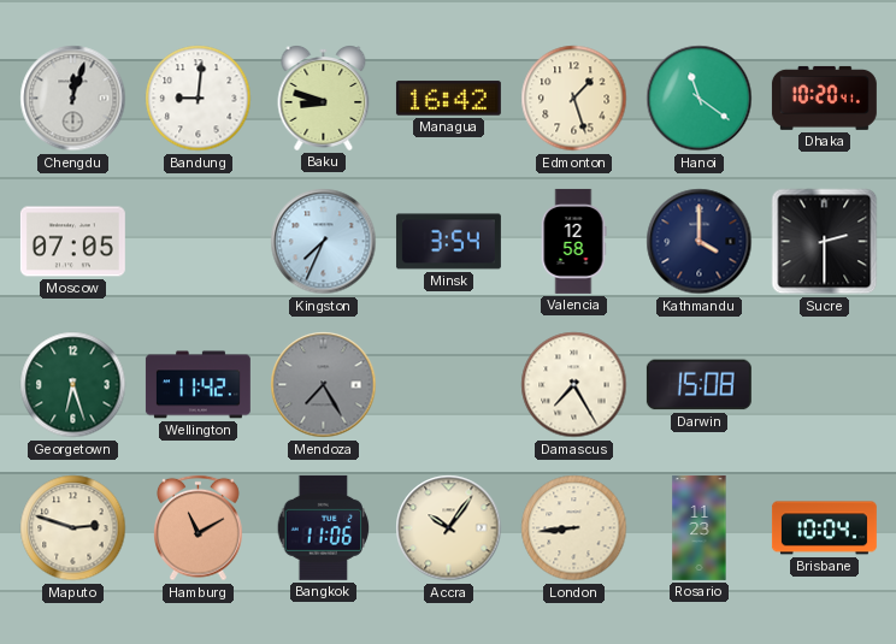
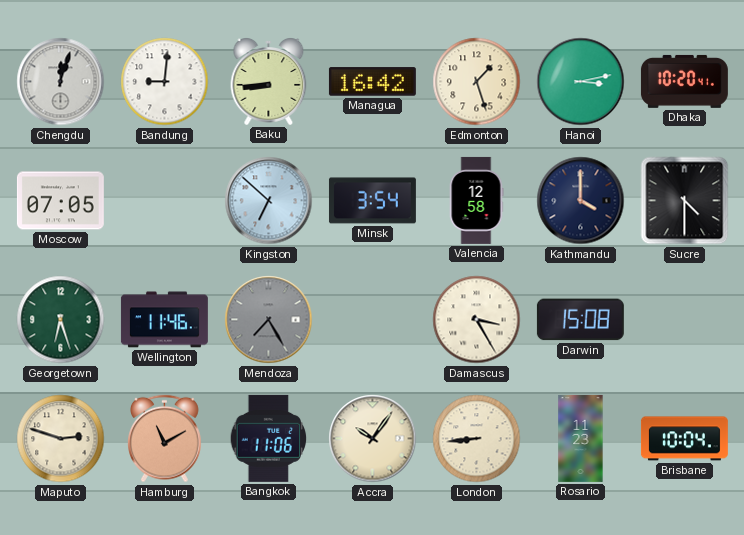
Baku: 8:48 -> 8:44
Hanoi: 11:21 -> 3:13
Kingston: 7:34 -> 6:52
Sucre: 2:30 -> 4:30
Wellington: 11:42 -> 11:46
Damascus: 7:25 -> 3:25
